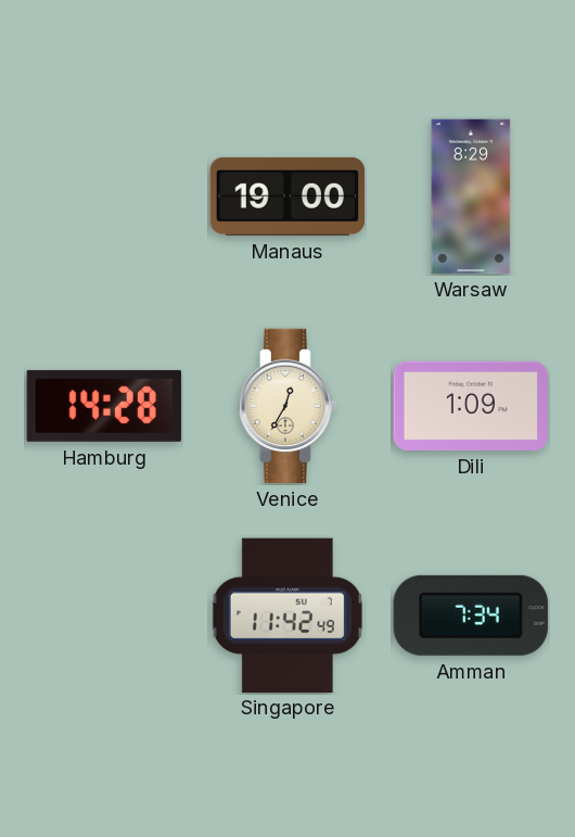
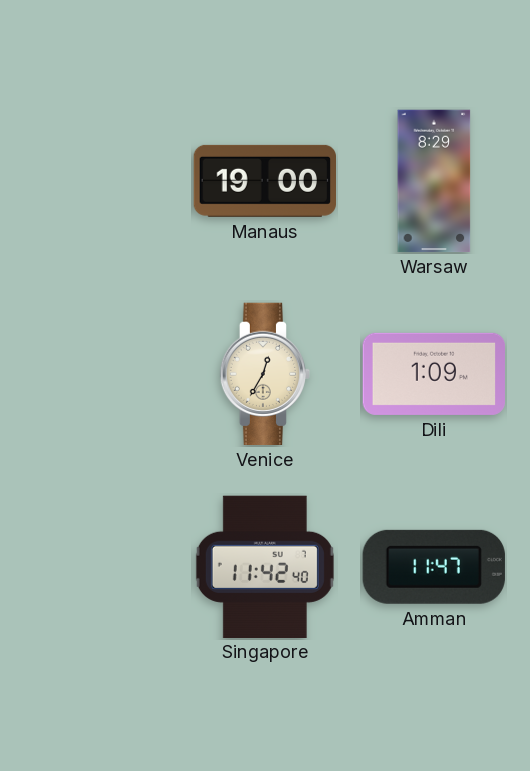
Hamburg: 14:28 -> none
Singapore: 11:42:49 -> 11:42:40
Amman: 7:34 -> 11:47
